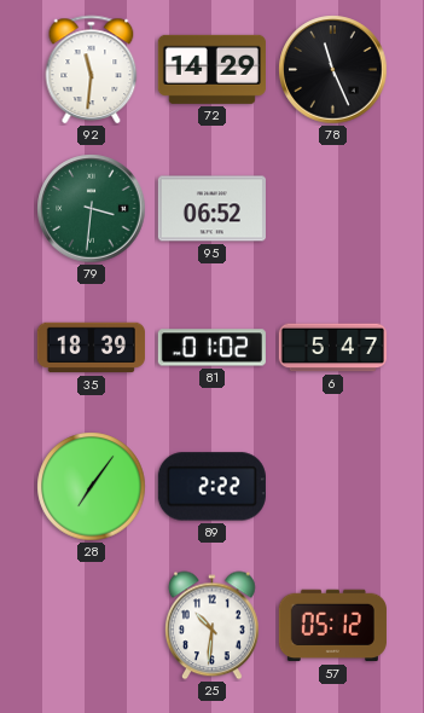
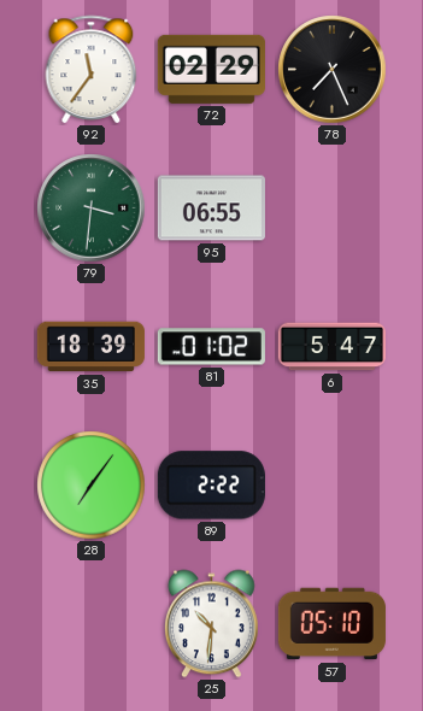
92: 11:31 -> 11:36
72: 14:29 -> 02:29
78: 11:26 -> 7:26
95: 06:52 -> 06:55
57: 05:12 -> 05:10
